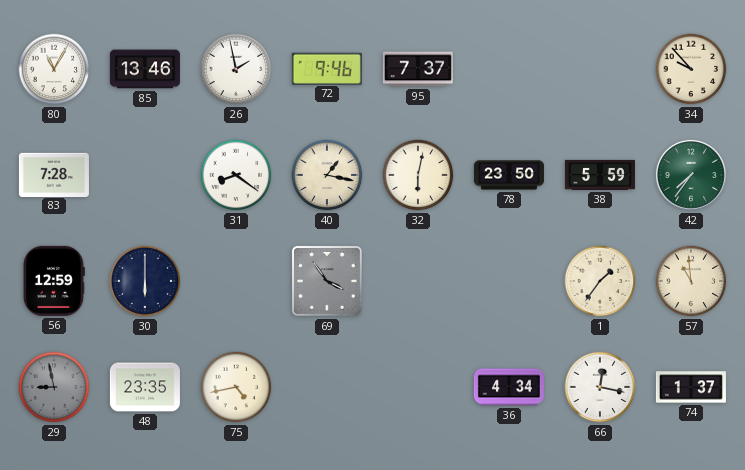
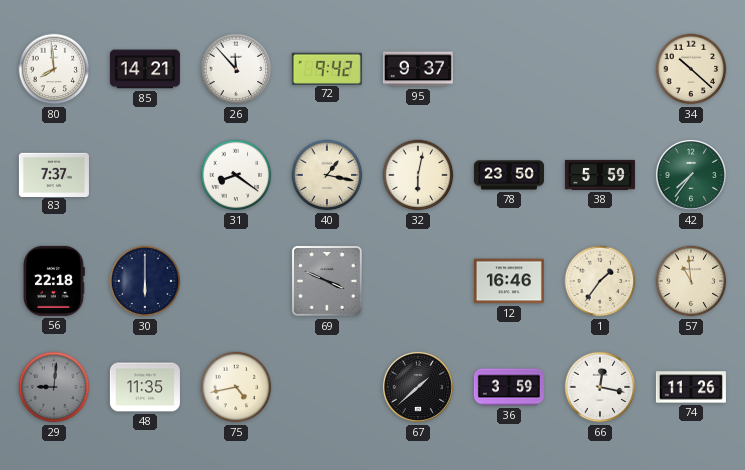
80: 11:05 -> 7:59
85: 13:46 -> 14:21
26: 1:58 -> 11:53
72: 9:46 -> 9:42
95: 7:37 -> 9:37
34: 9:53 -> 10:22
83: 7:28 -> 7:37
56: 12:59 -> 22:18
69: 3:54 -> 3:49
12: none -> 16:46
29: 8:58 -> 9:01
48: 23:35 -> 11:35
67: none -> 1:38
36: 4:34 -> 3:59
74: 1:37 -> 11:26
